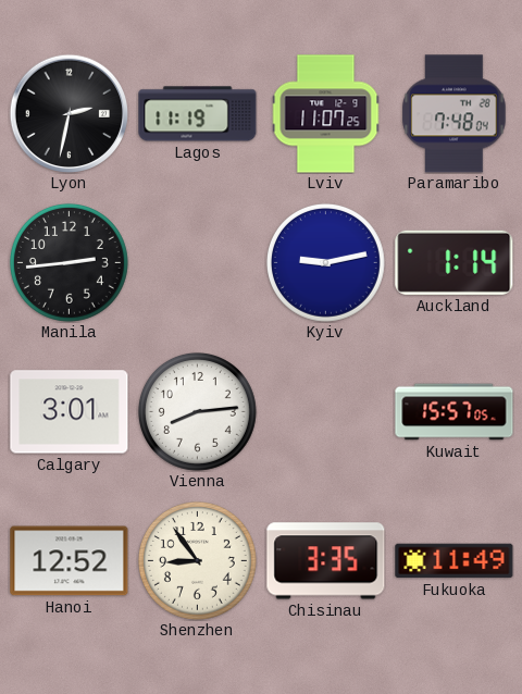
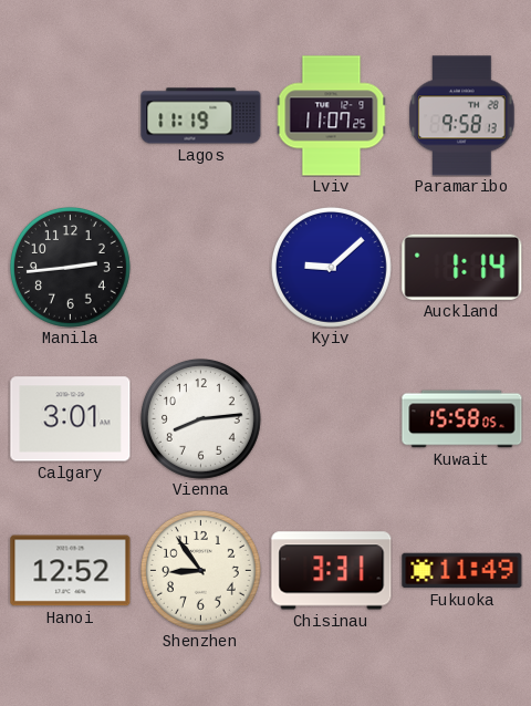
Lyon: 2:32 -> none
Paramaribo: 7:48 -> 9:58
Kyiv: 9:13 -> 9:08
Kuwait: 15:57 -> 15:58
Chisinau: 3:35 -> 3:31
